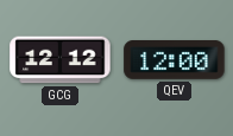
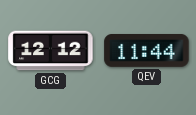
QEV: 12:00 -> 11:44
